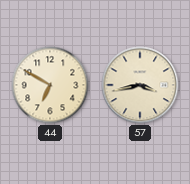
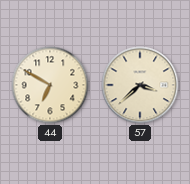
57: 3:43 -> 3:38
